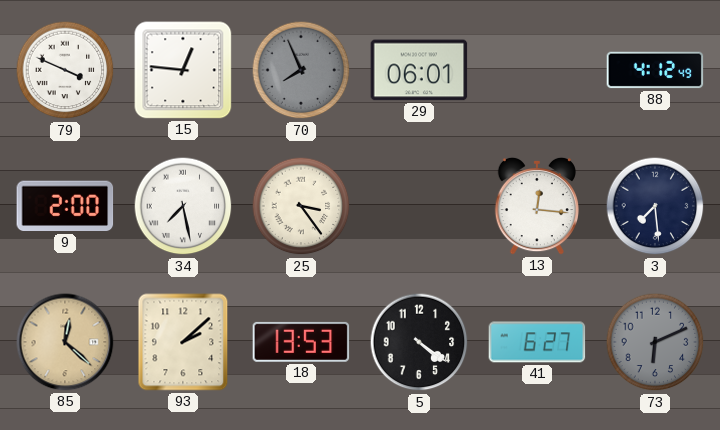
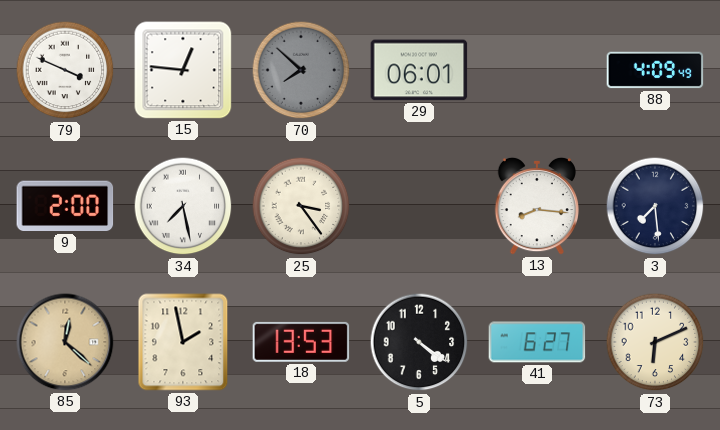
70: 7:56 -> 7:52
88: 4:12 -> 4:09
13: 12:16 -> 8:16
93: 2:08 -> 1:58
73 dial: grey -> cream
